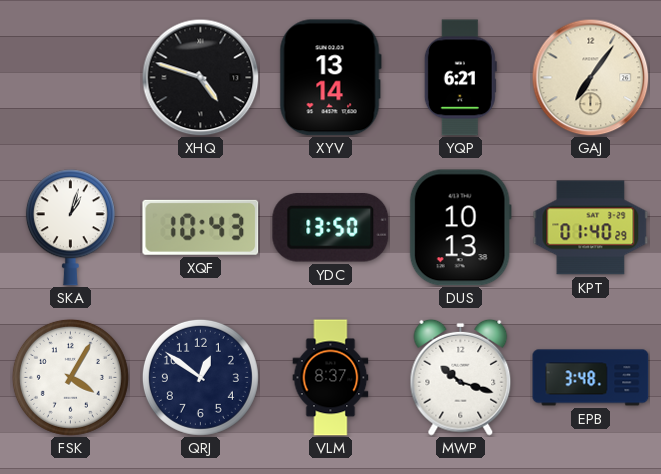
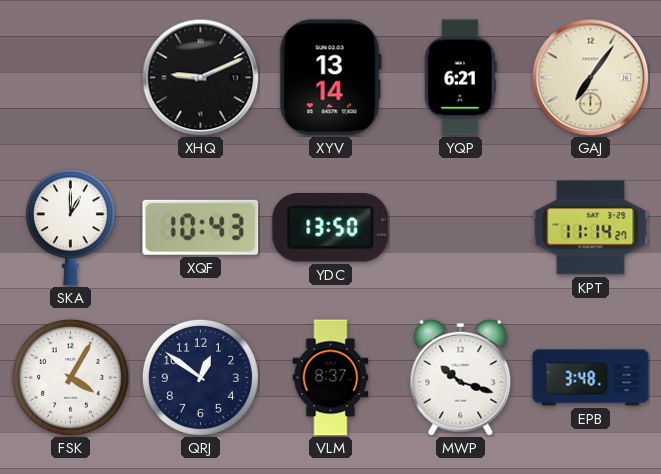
XHQ: 4:48 -> 9:11
SKA: 1:03 -> 1:00
DUS: 10:13 -> none
KPT: 01:40 -> 11:14
